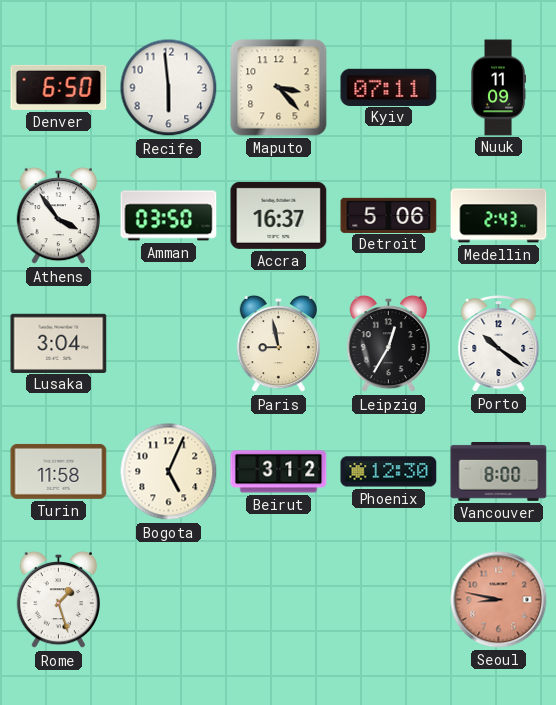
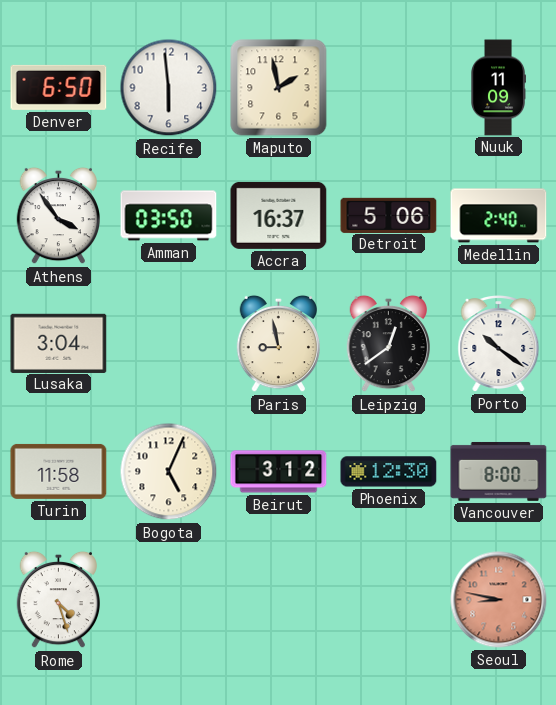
Maputo: 3:23 -> 1:58
Kyiv: 07:11 -> none
Medellin: 2:43 -> 2:40
Leipzig: 12:35 -> 12:39
Rome: 1:27 -> 4:27
